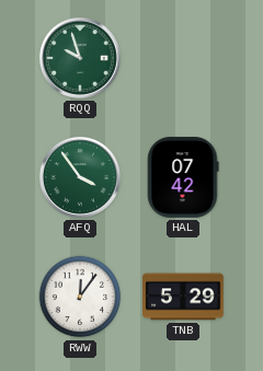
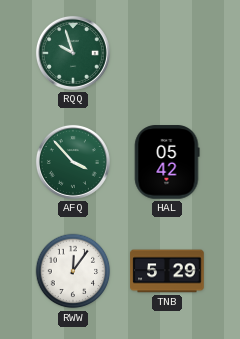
AFQ: 3:54 -> 3:53
HAL: 07:42 -> 05:42
